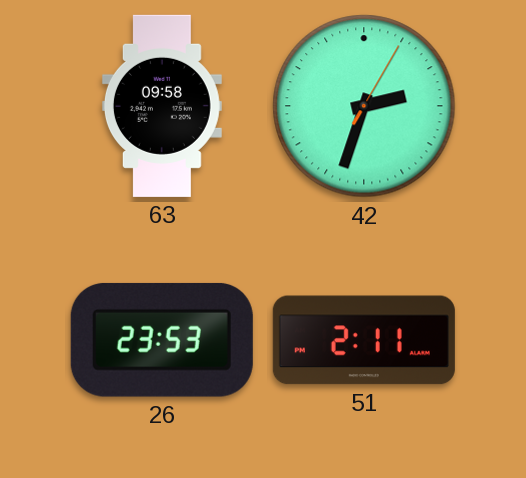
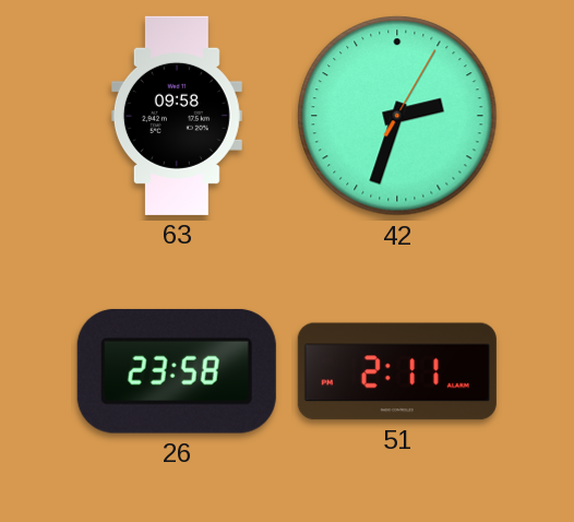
26: 23:53 -> 23:58
